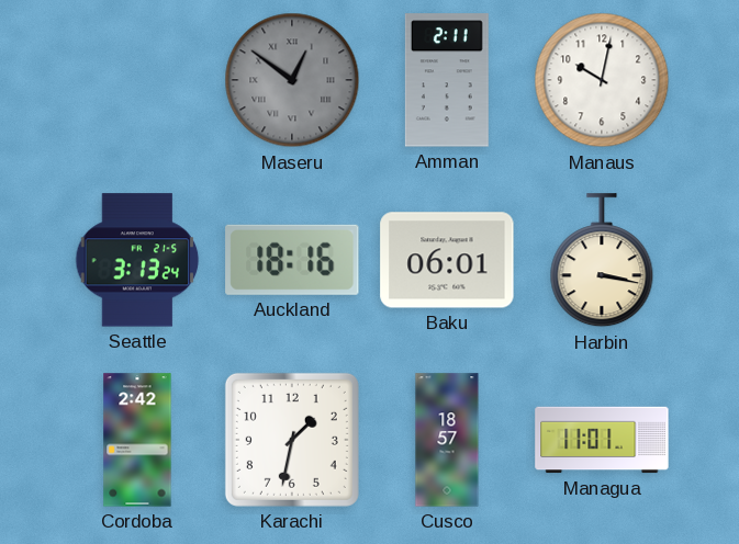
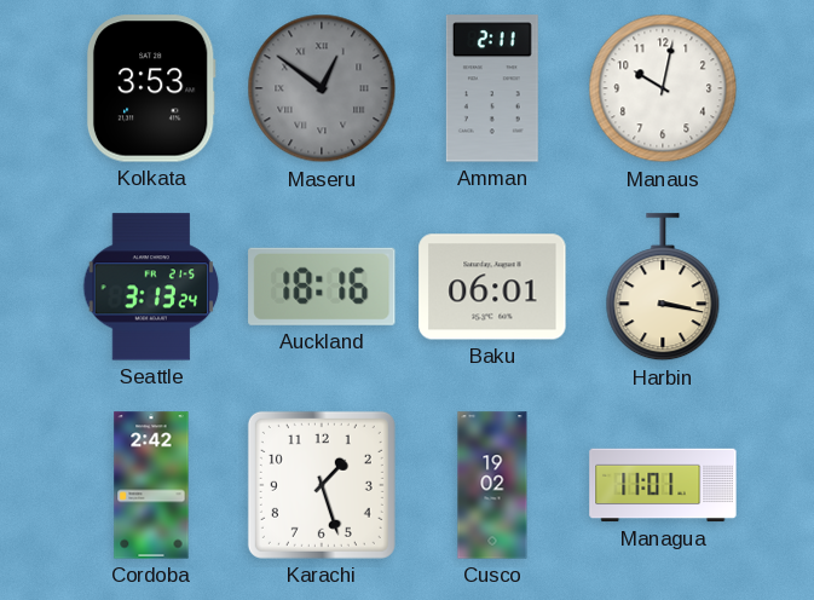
Kolkata: none -> 3:53
Karachi: 1:32 -> 1:27
Cusco: 18:57 -> 19:02
